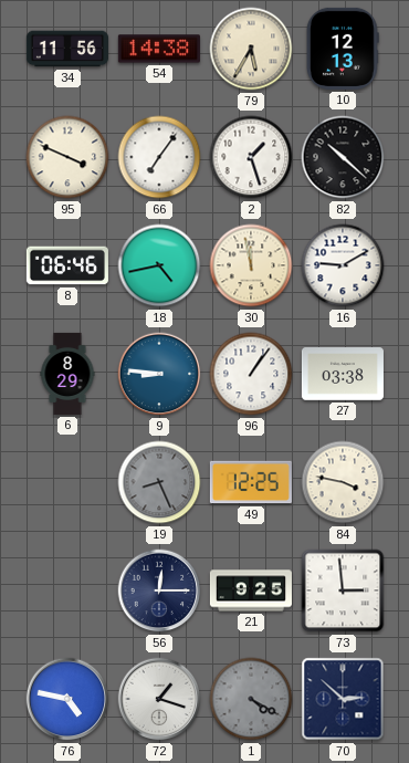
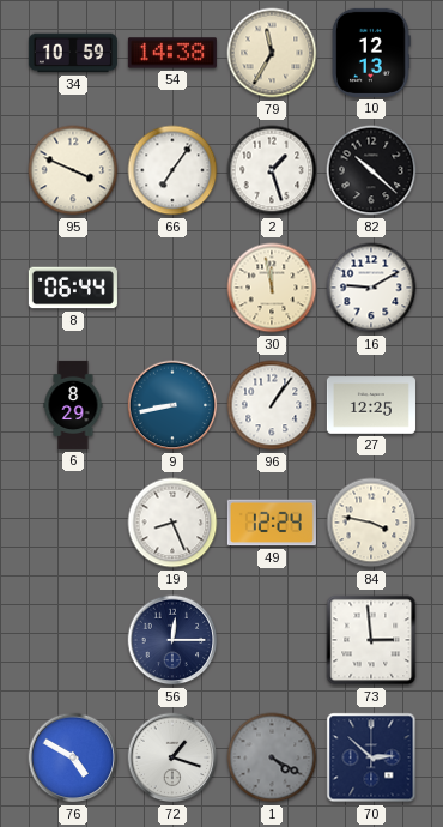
34: 11:56 -> 10:59
79: 5:35 -> 11:35
8: 06:46 -> 06:44
18: 4:43 -> none
9: 8:46 -> 8:43
27: 03:38 -> 12:25
19 dial: grey -> white
49: 12:25 -> 12:24
21: 9:25 -> none
76: 4:47 -> 4:50
